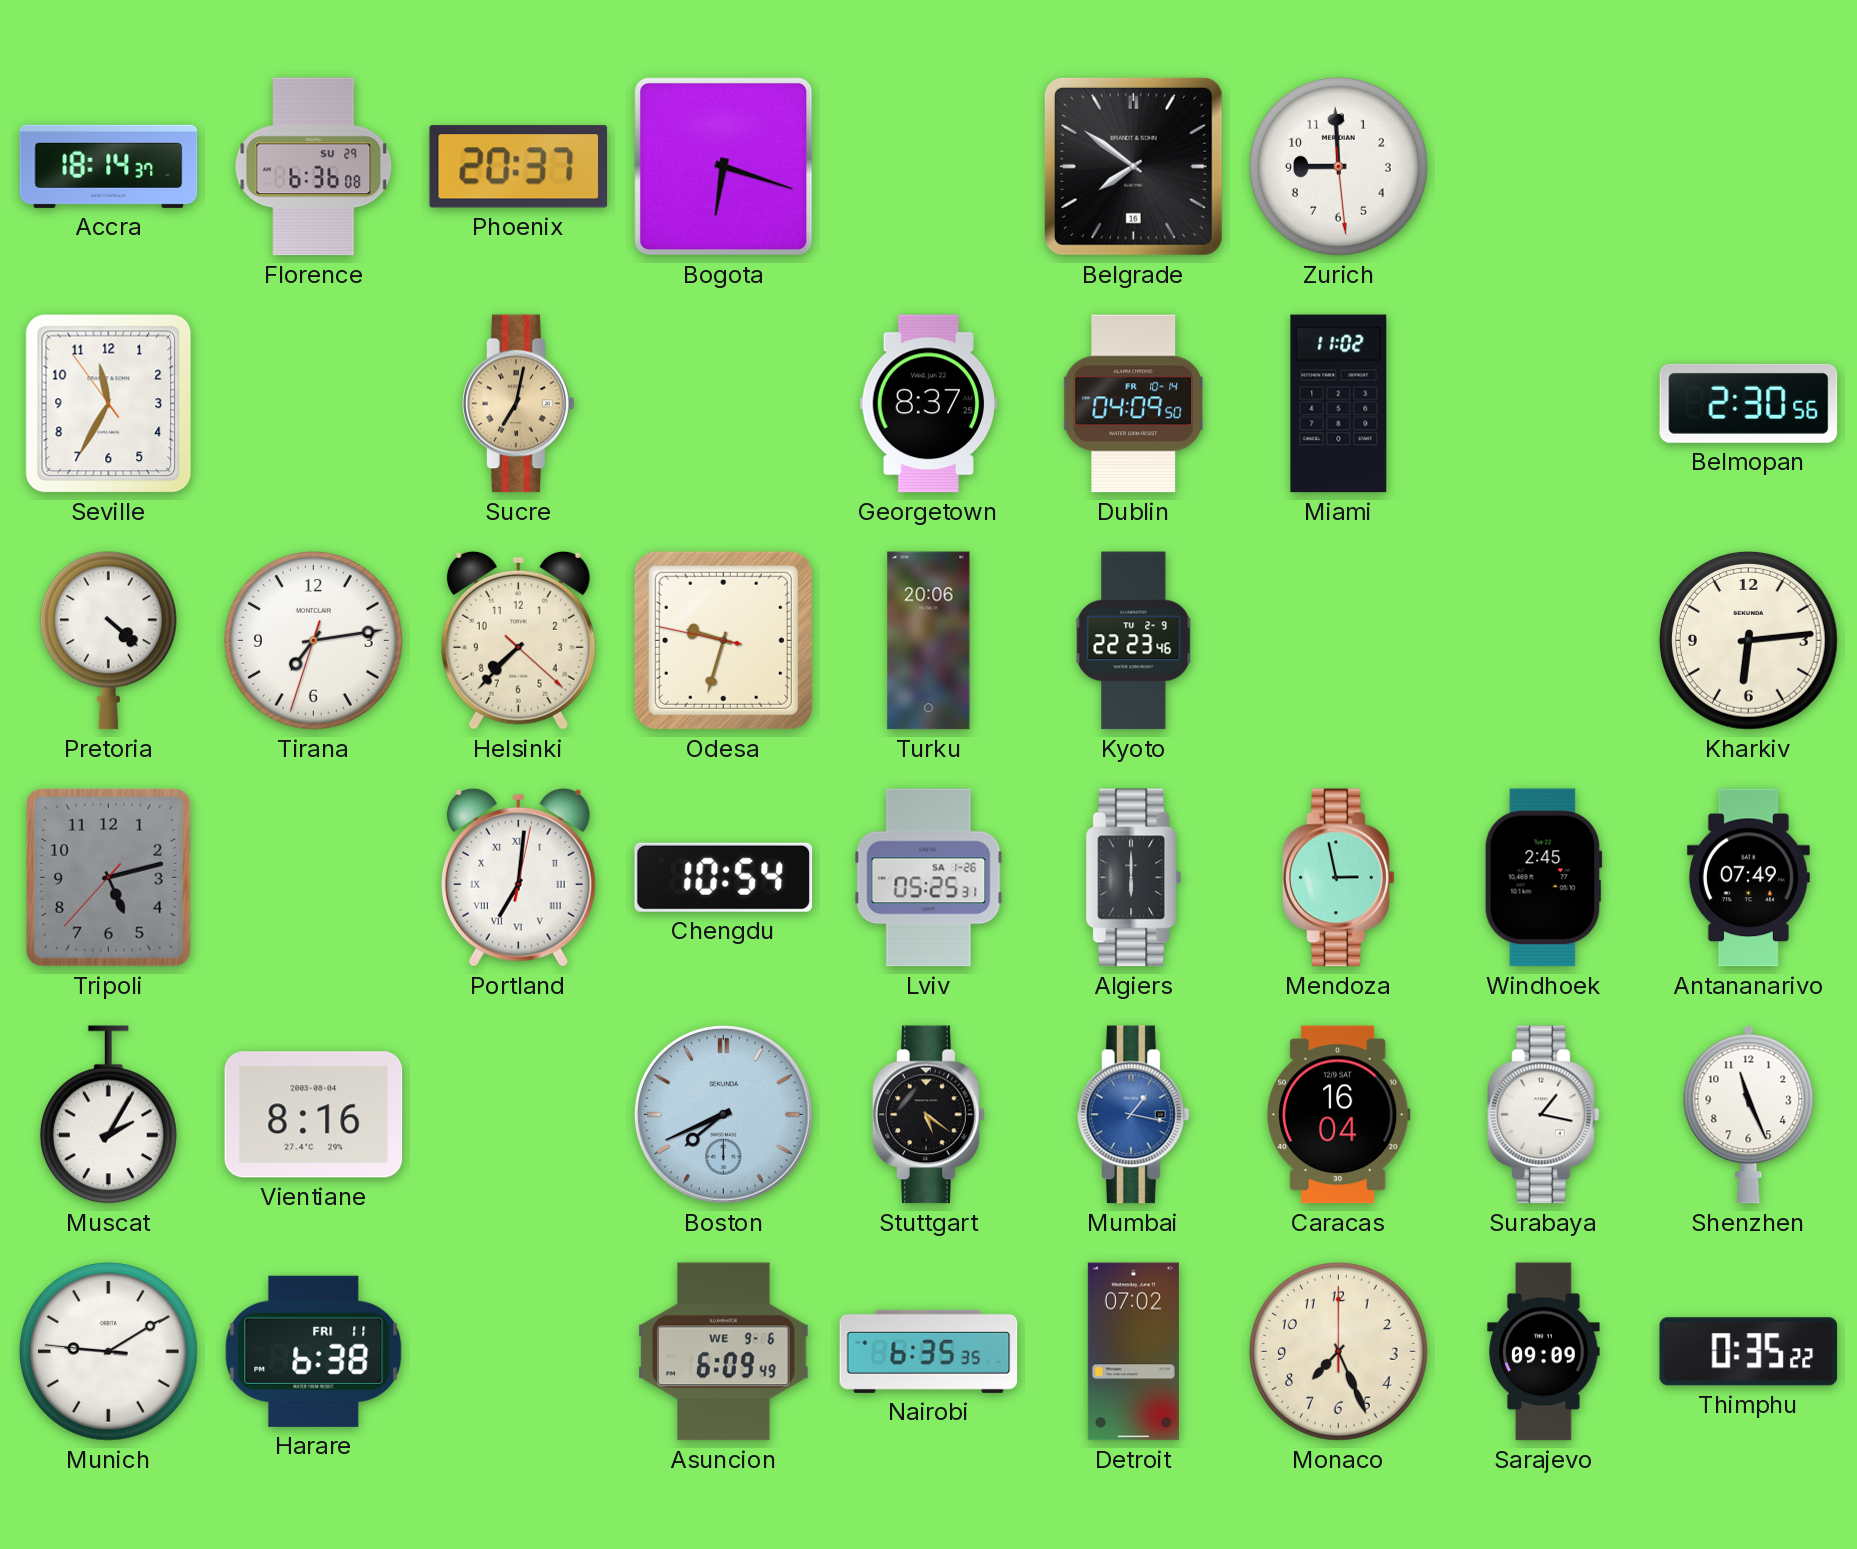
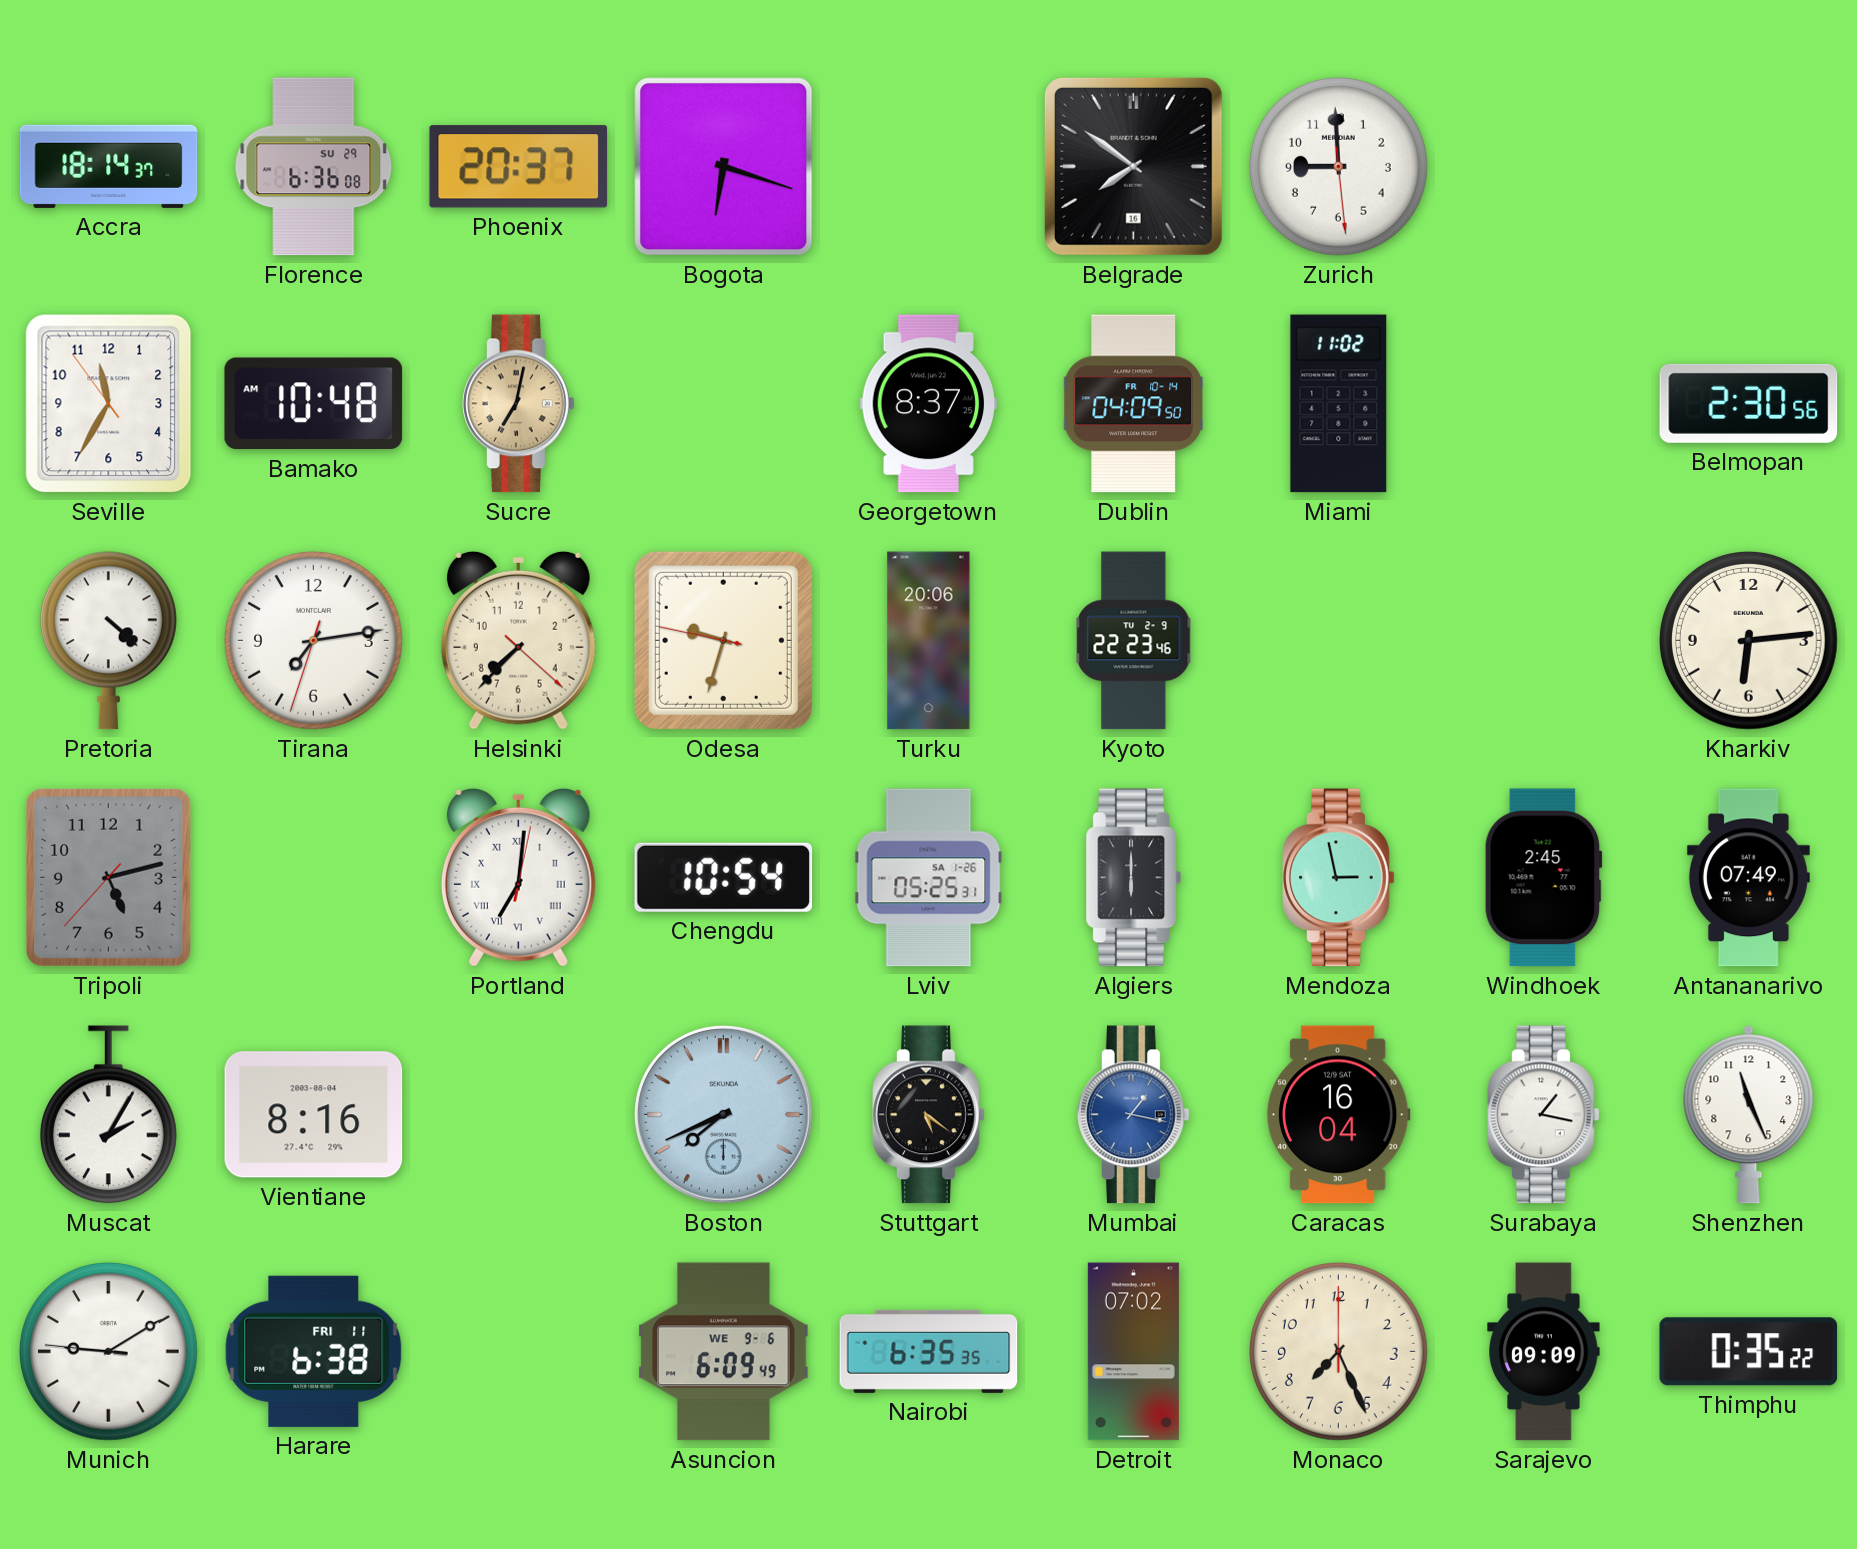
Bamako: none -> 10:48
